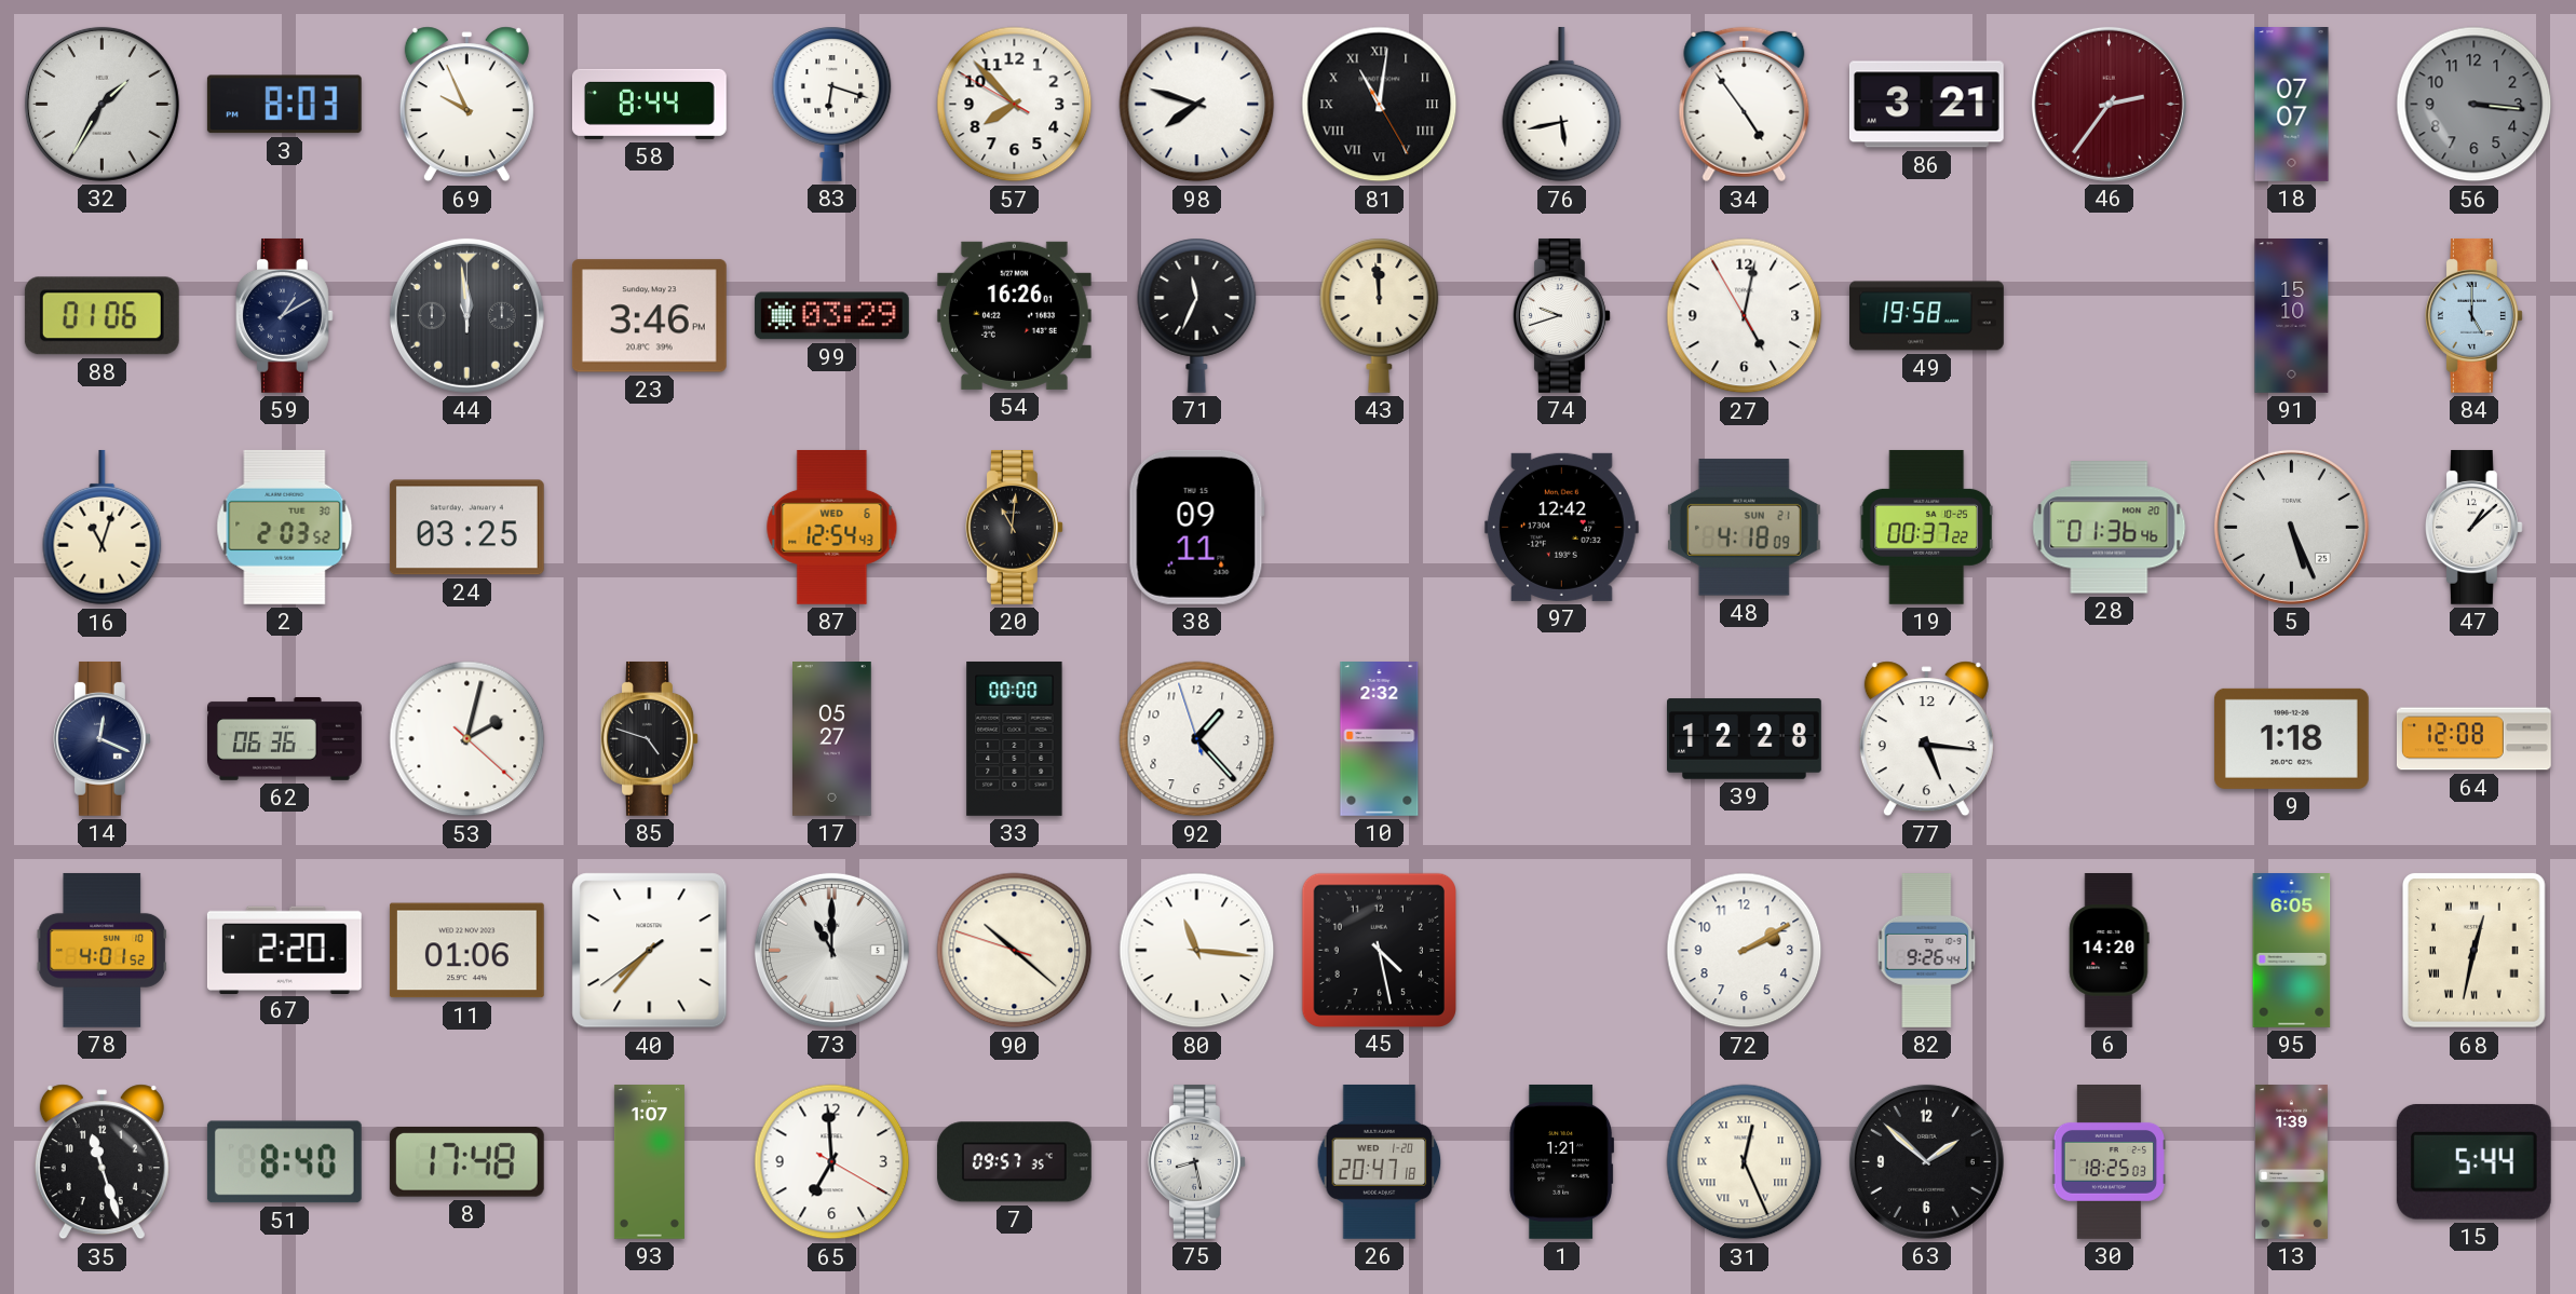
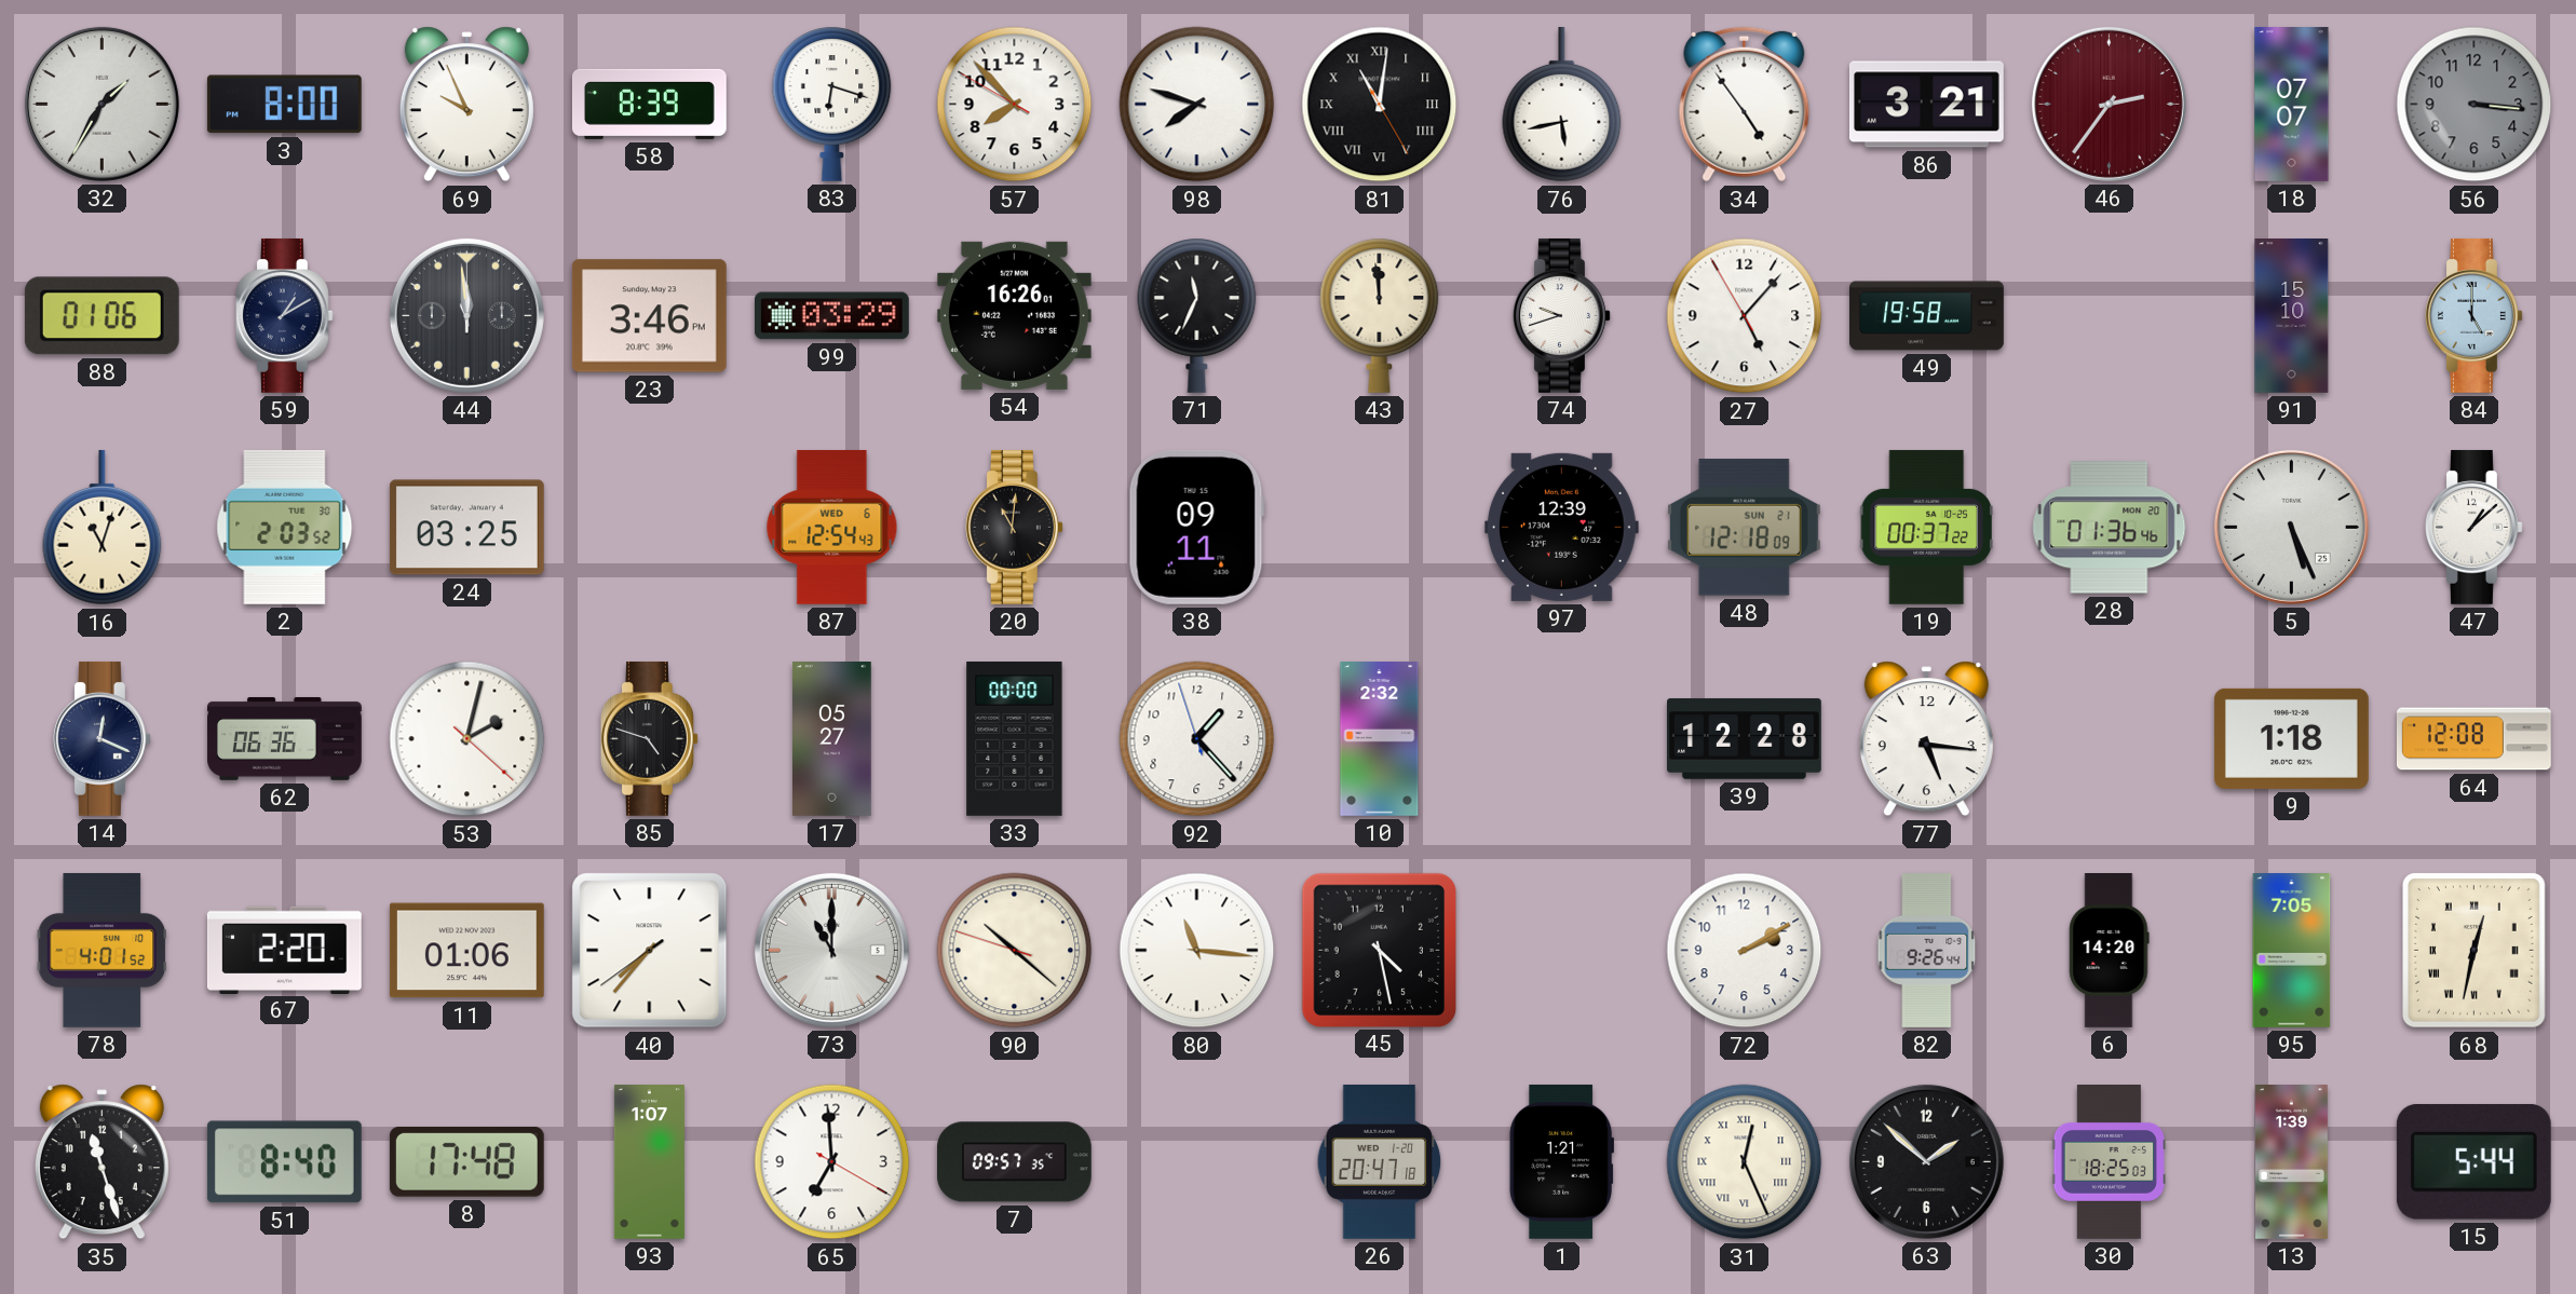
3: 8:03 -> 8:00
58: 8:44 -> 8:39
27: 5:01 -> 5:06
97: 12:42 -> 12:39
48: 4:18 -> 12:18
95: 6:05 -> 7:05
75: 8:28 -> none
